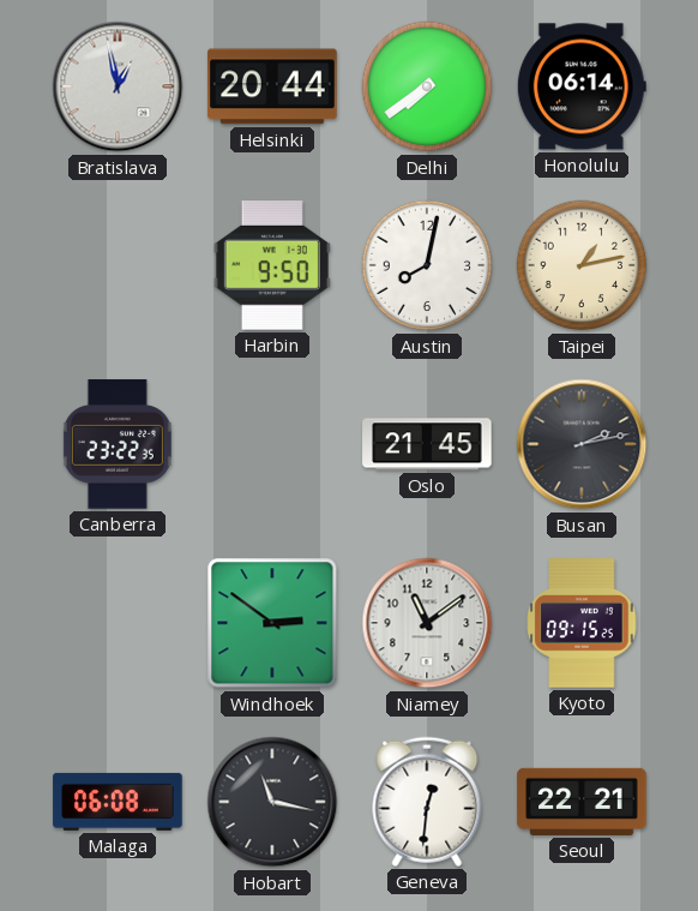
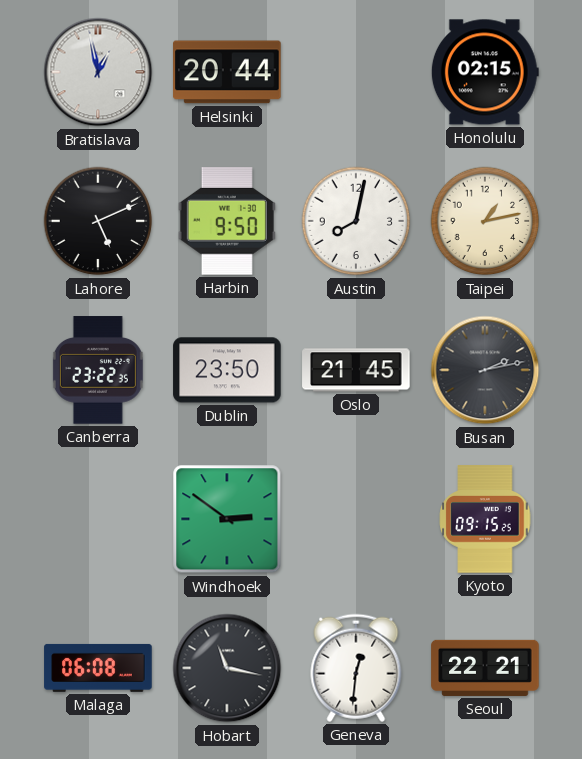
Delhi: 7:39 -> none
Honolulu: 06:14 -> 02:15
Lahore: none -> 5:11
Dublin: none -> 23:50
Niamey: 11:09 -> none
